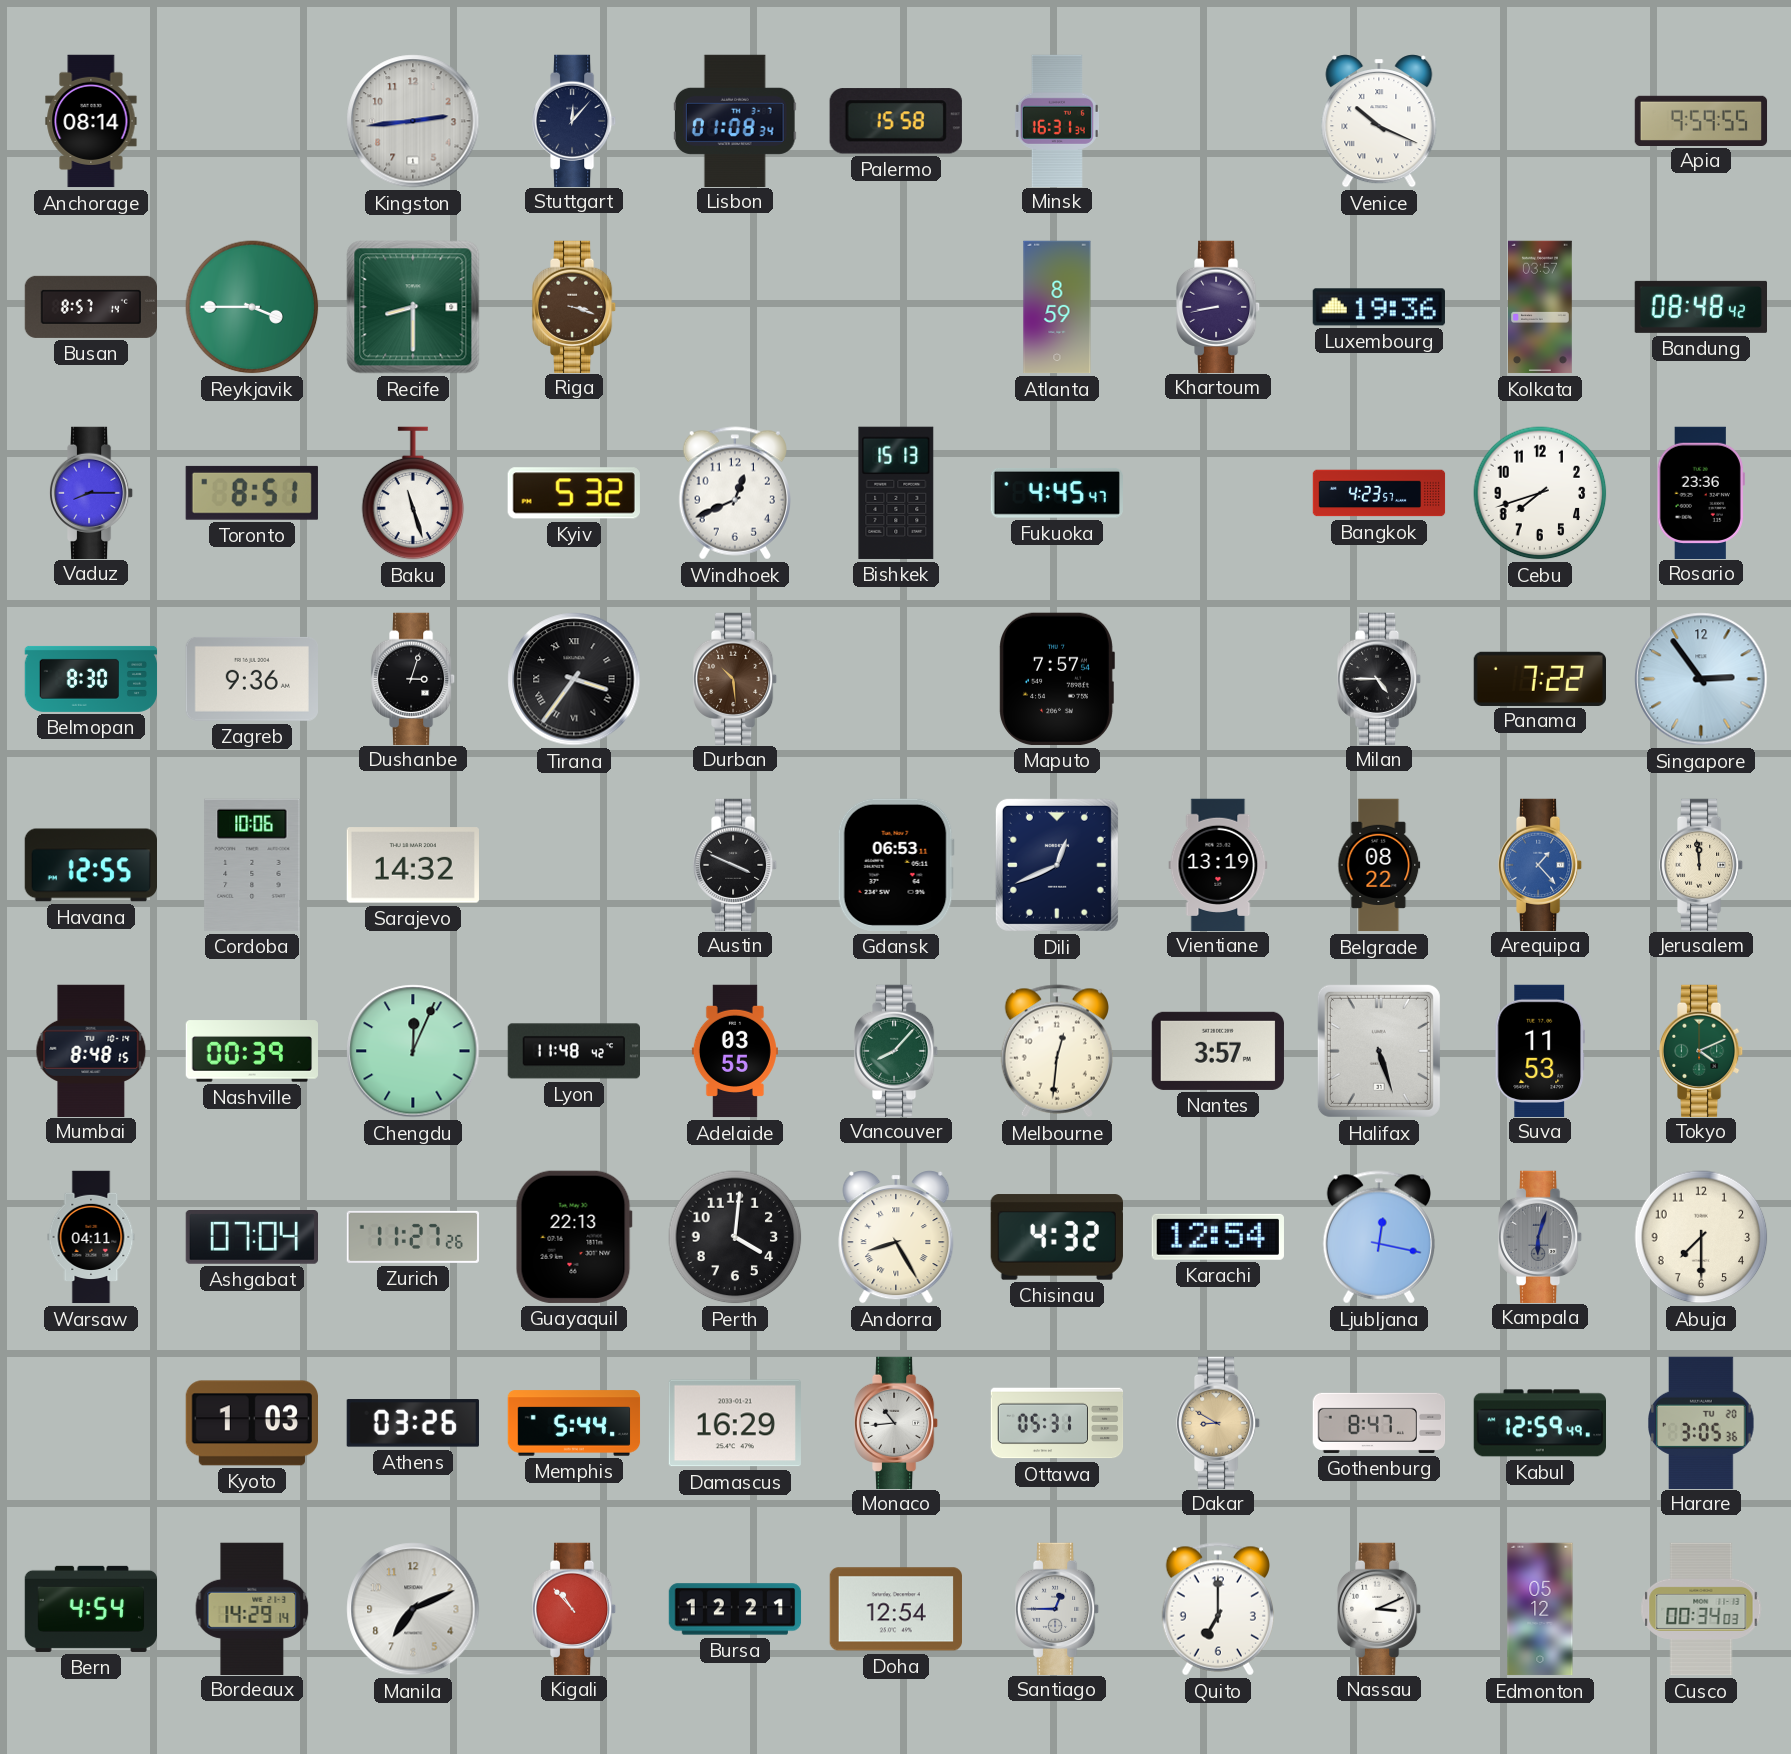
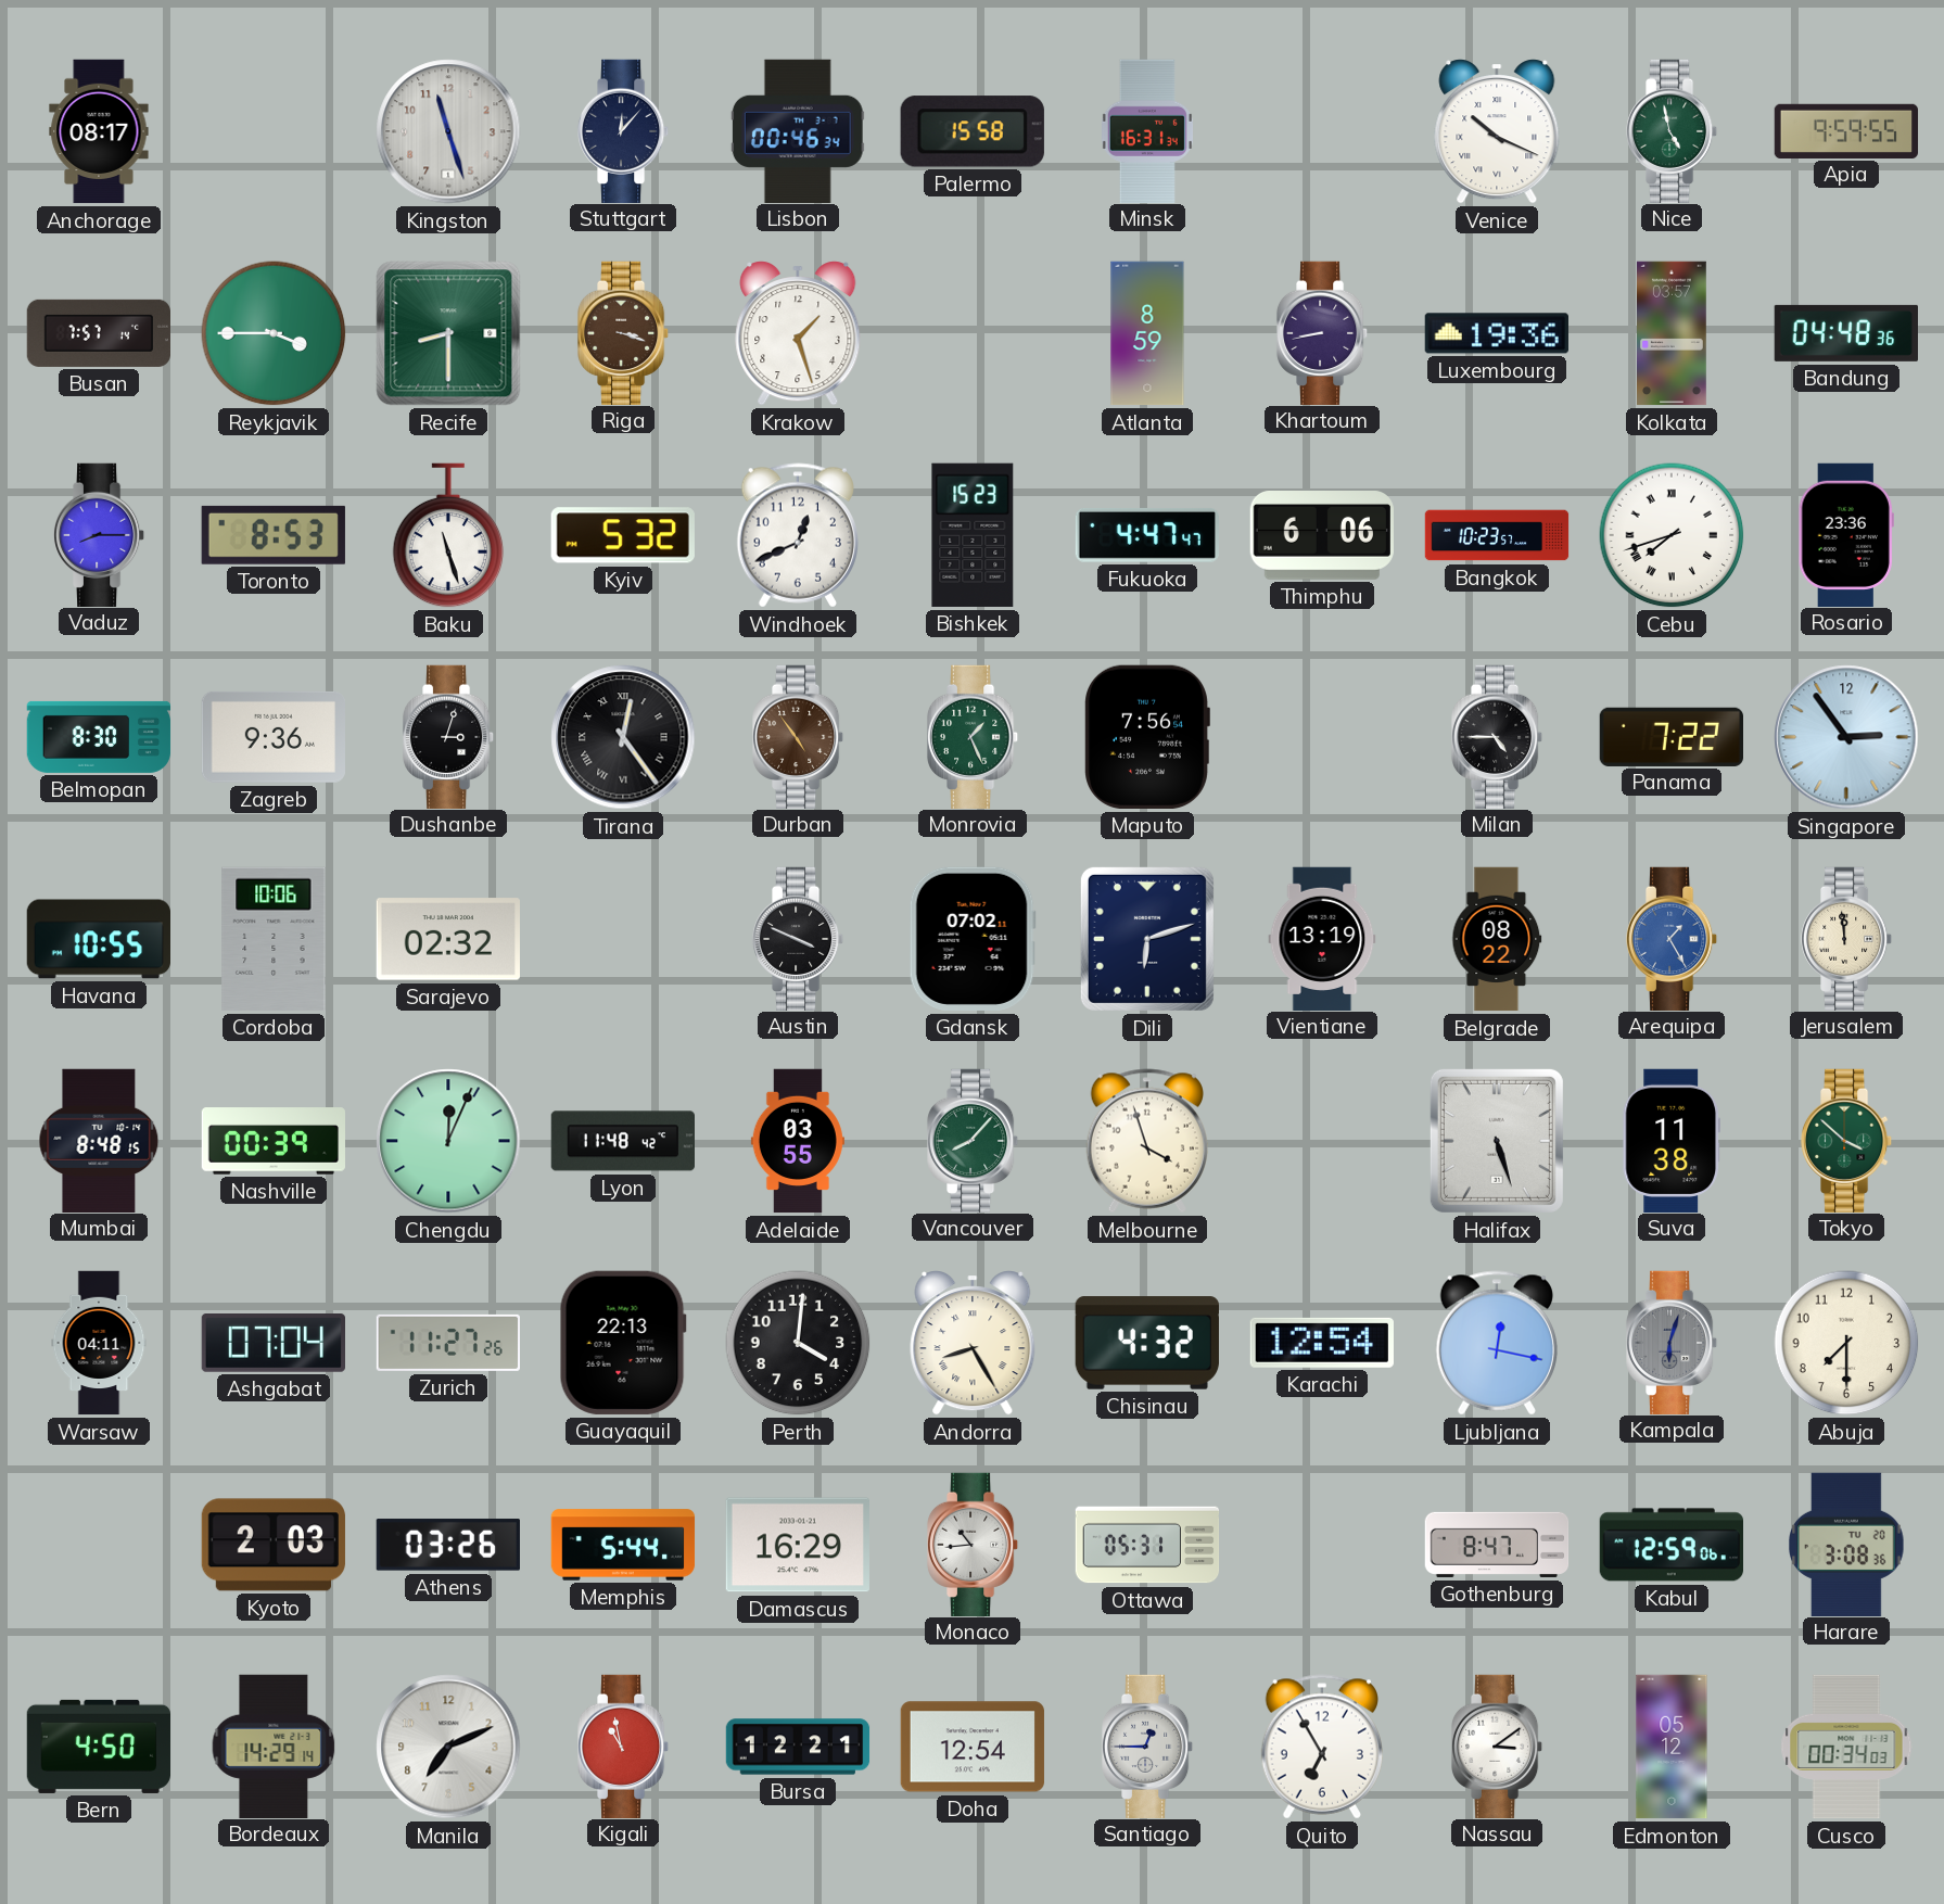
Anchorage: 08:14 -> 08:17
Kingston: 2:44 -> 11:27
Lisbon: 01:08 -> 00:46
Nice: none -> 4:58
Busan: 8:57 -> 7:57
Krakow: none -> 1:27
Bandung: 08:48 -> 04:48
Toronto: 8:51 -> 8:53
Bishkek: 15:13 -> 15:23
Fukuoka: 4:45 -> 4:47
Thimphu: none -> 6:06
Bangkok: 4:23 -> 10:23
Cebu numerals: Arabic -> Roman
Tirana: 3:36 -> 12:24
Durban: 10:29 -> 4:54
Monrovia: none -> 1:26
Maputo: 7:57 -> 7:56
Havana: 12:55 -> 10:55
Sarajevo: 14:32 -> 02:32
Gdansk: 06:53 -> 07:02
Dili: 12:41 -> 6:12
Arequipa: 1:23 -> 1:25
Melbourne: 12:31 -> 3:57
Nantes: 3:57 -> none
Suva: 11:53 -> 11:38
Tokyo: 4:11 -> 3:52
Kyoto: 1:03 -> 2:03
Dakar: 8:50 -> none
Kabul: 12:59:49 -> 12:59:06
Harare: 3:05 -> 3:08
Bern: 4:54 -> 4:50
Kigali: 10:53 -> 10:58
Quito: 7:00 -> 6:55
Nassau: 3:11 -> 3:09
